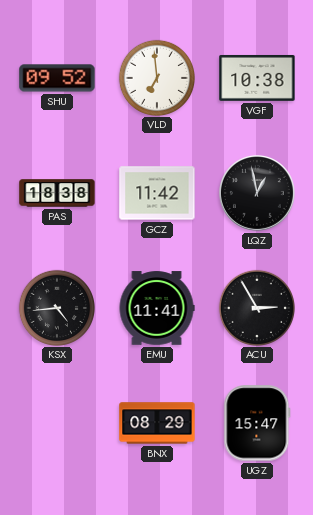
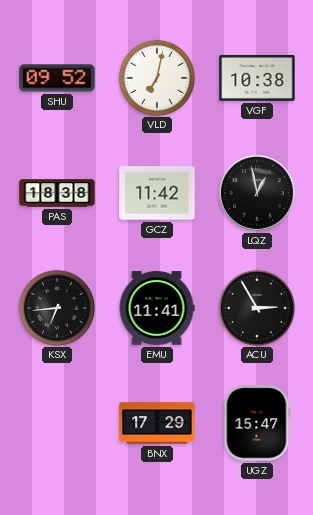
VLD: 6:59 -> 7:02
KSX: 4:44 -> 6:44
BNX: 08:29 -> 17:29
